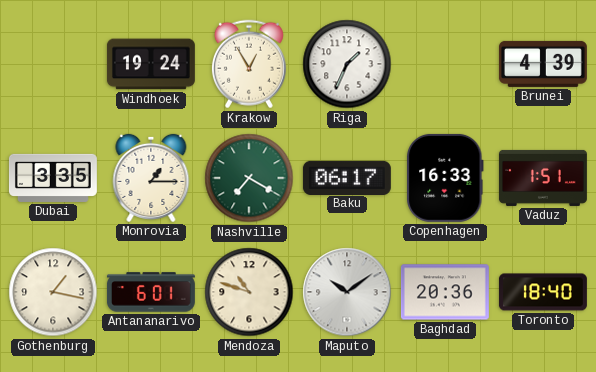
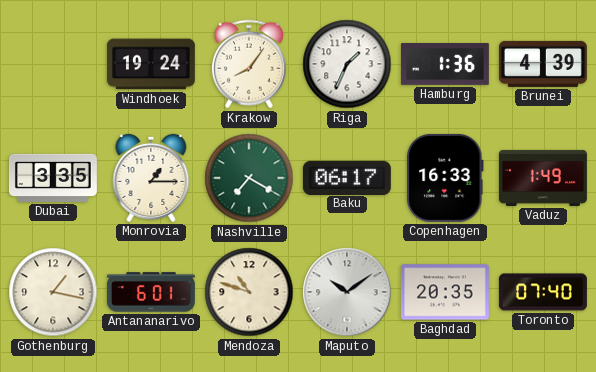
Krakow: 12:55 -> 8:06
Hamburg: none -> 1:36
Vaduz: 1:51 -> 1:49
Baghdad: 20:36 -> 20:35
Toronto: 18:40 -> 07:40
